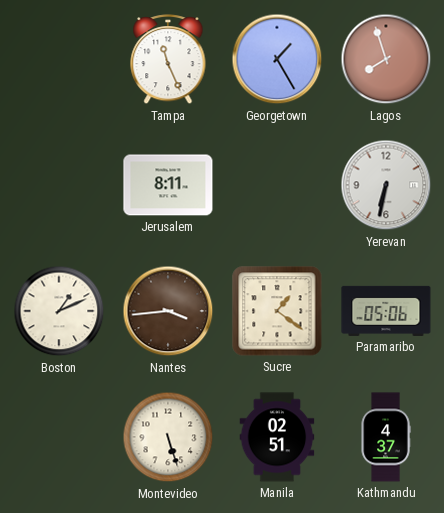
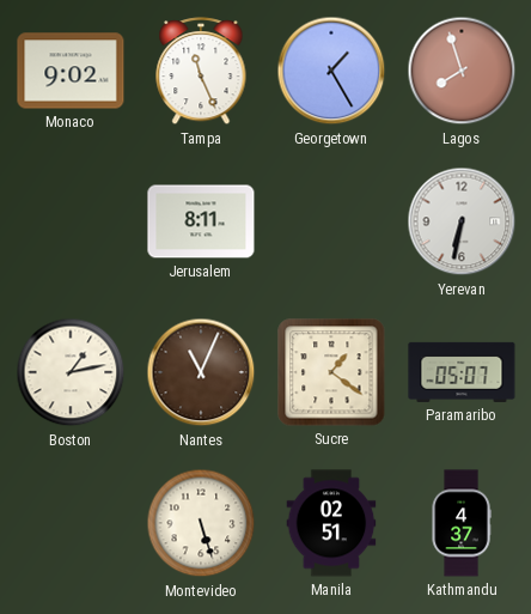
Monaco: none -> 9:02
Boston: 1:11 -> 1:13
Nantes: 3:44 -> 11:04
Paramaribo: 05:06 -> 05:07
